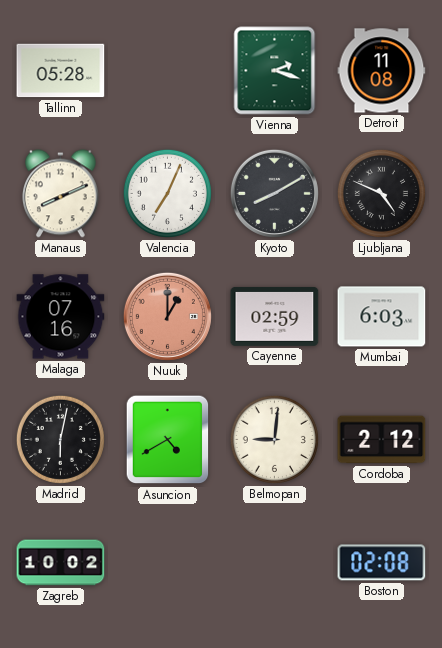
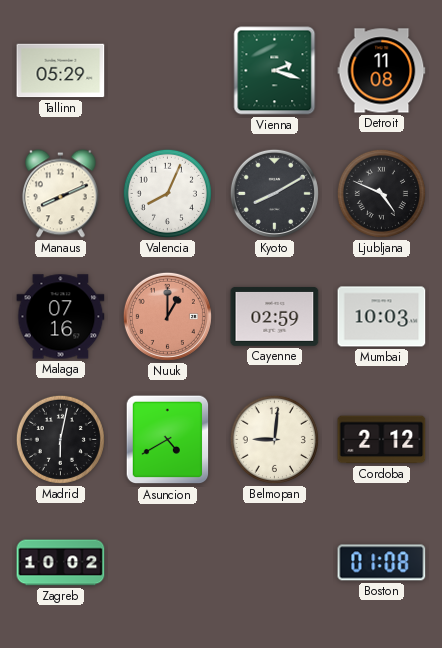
Tallinn: 05:28 -> 05:29
Valencia: 7:04 -> 8:04
Mumbai: 6:03 -> 10:03
Boston: 02:08 -> 01:08
